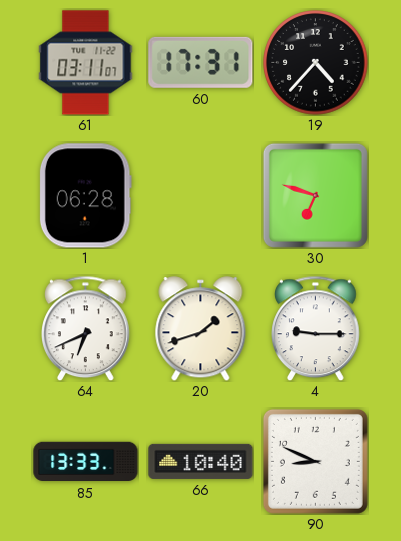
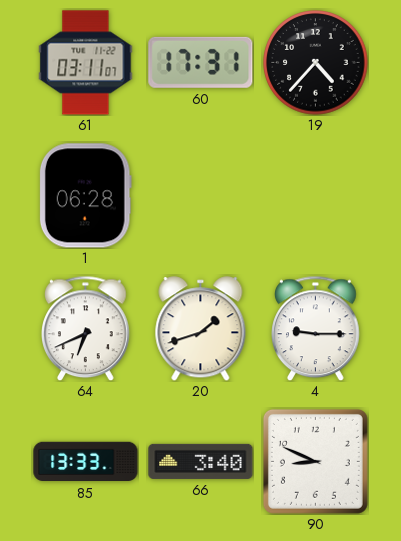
30: 6:48 -> none
66: 10:40 -> 3:40
